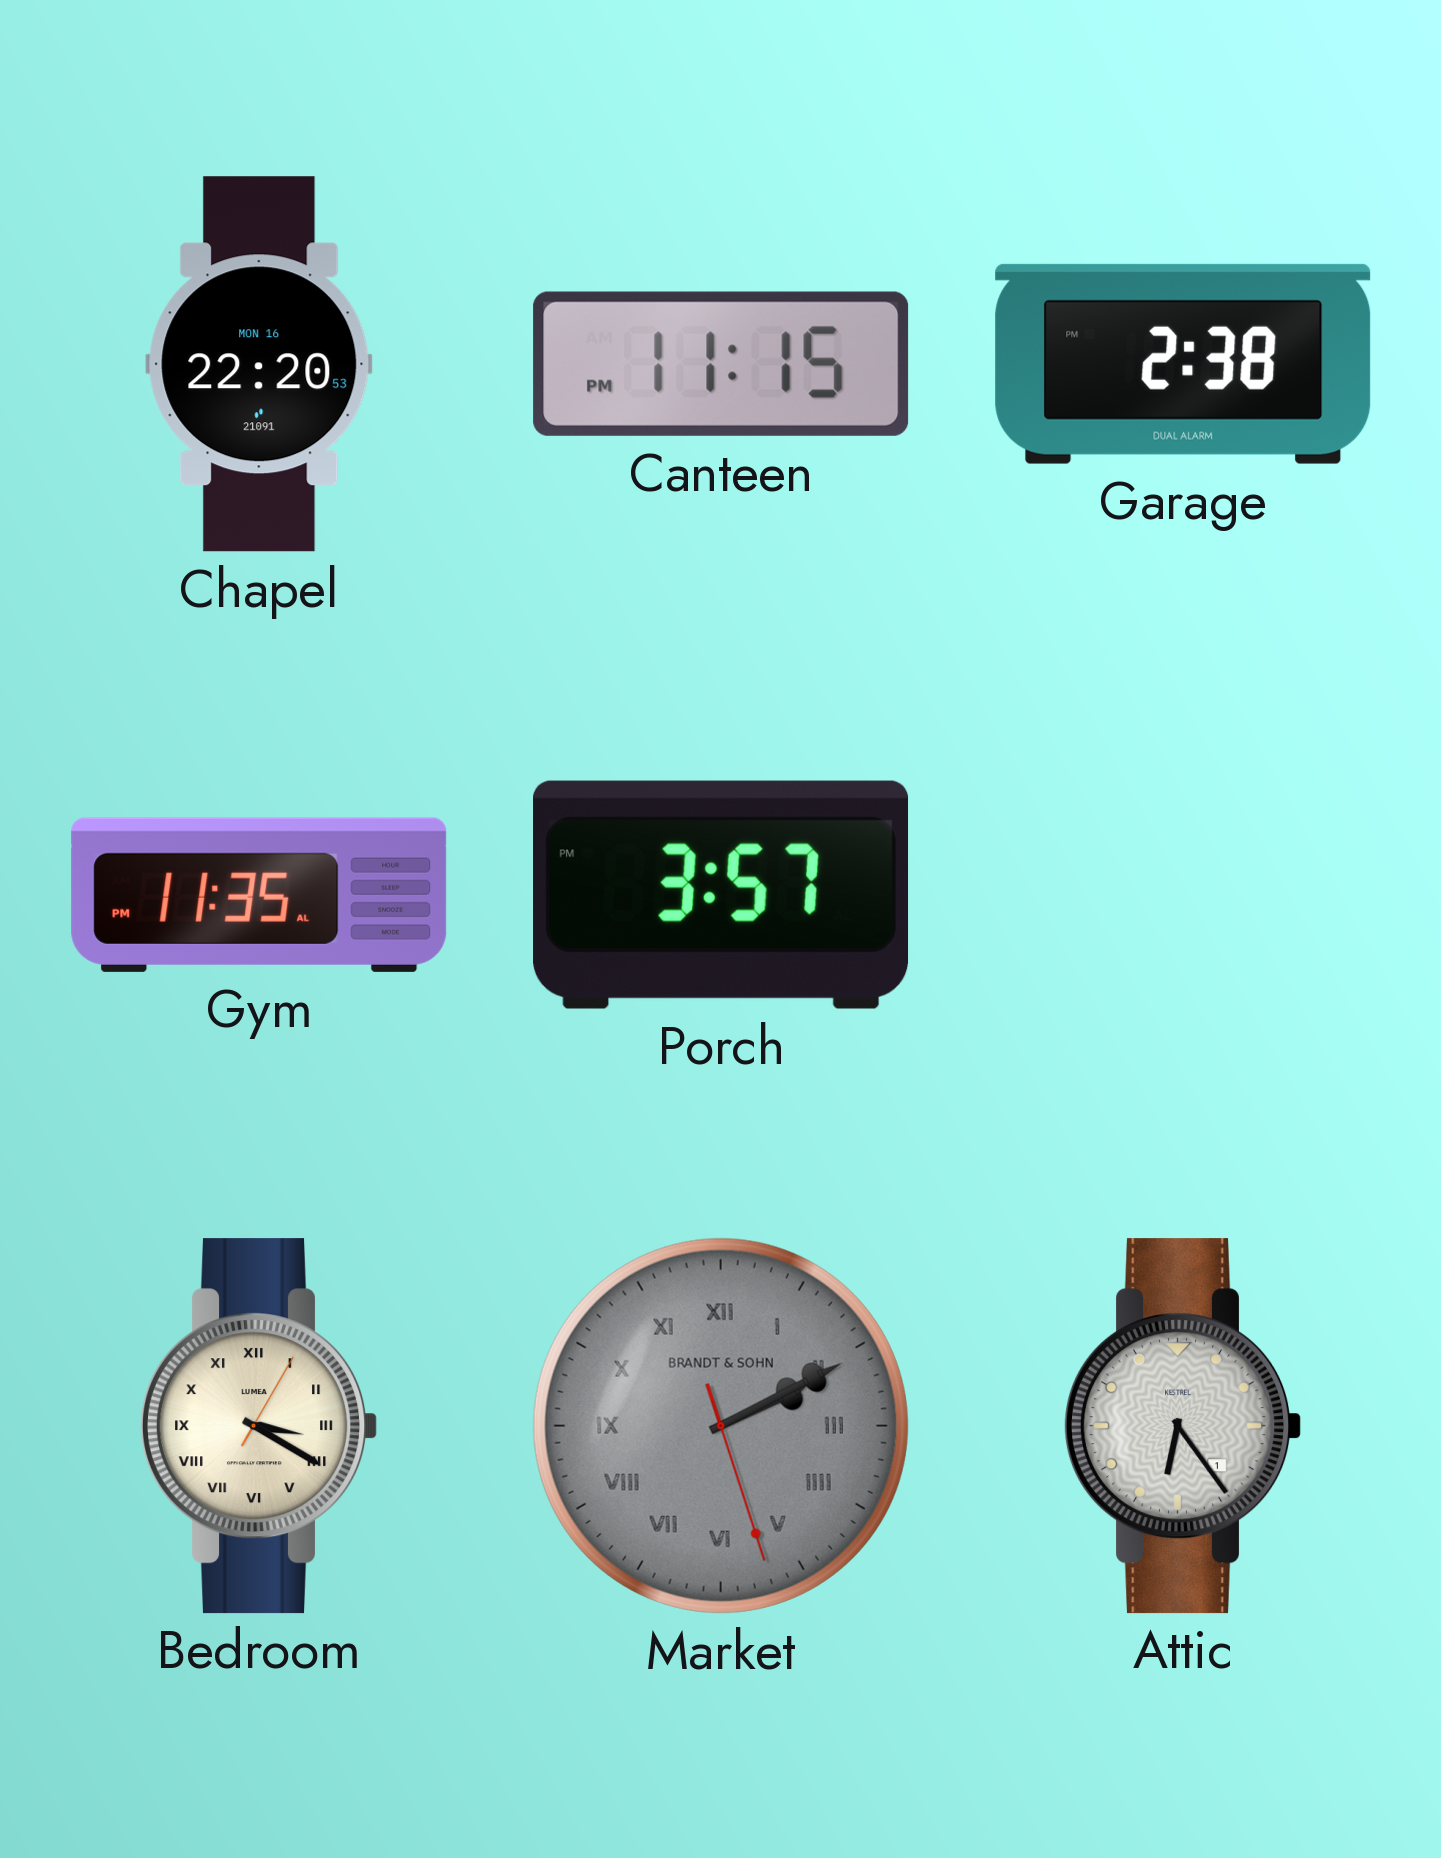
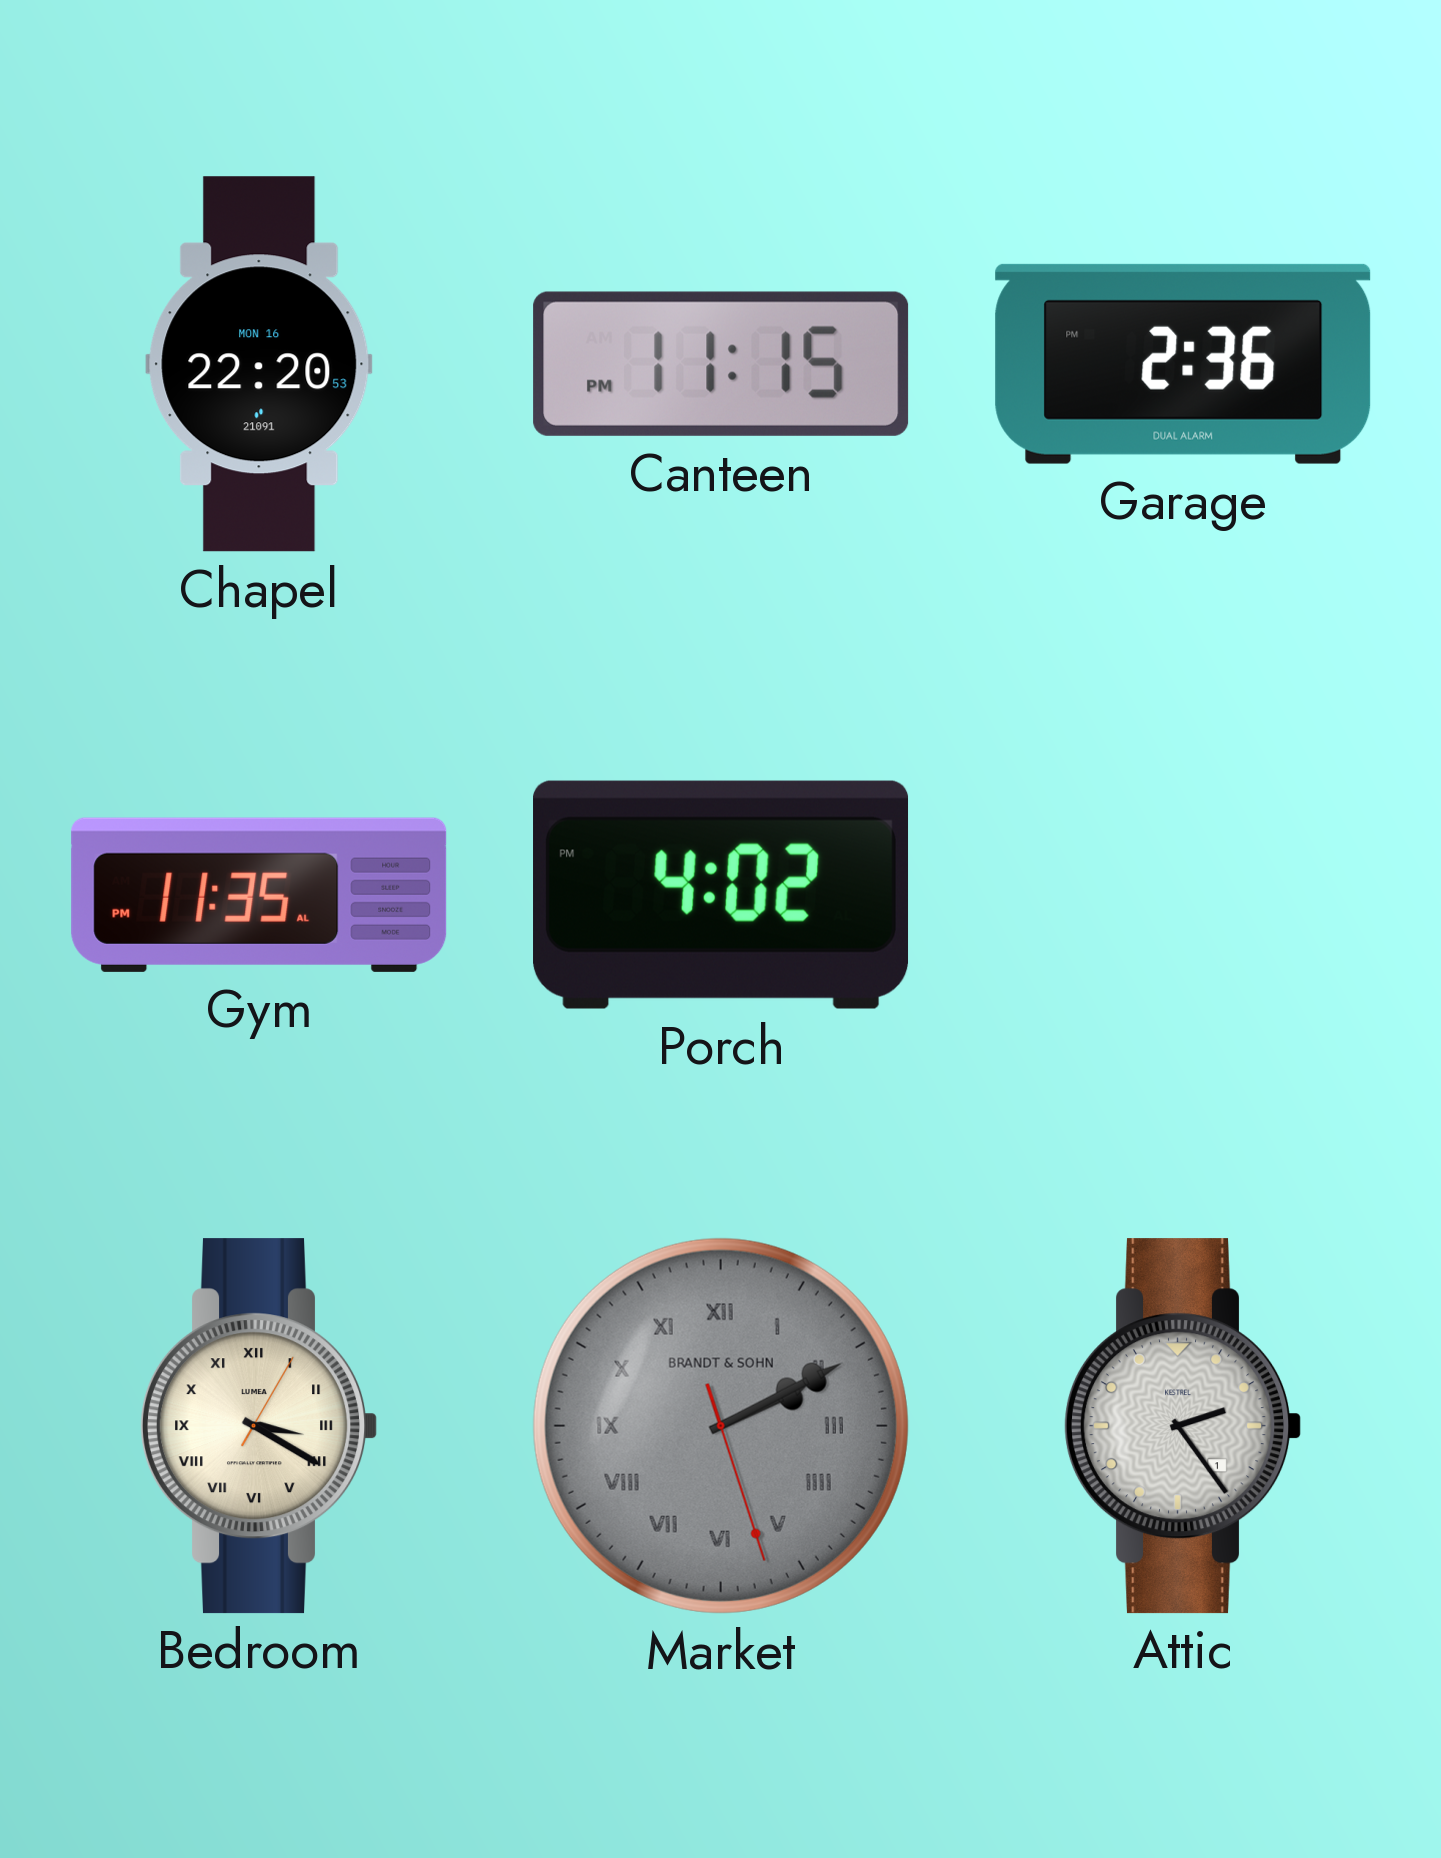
Garage: 2:38 -> 2:36
Porch: 3:57 -> 4:02
Attic: 6:24 -> 2:24
